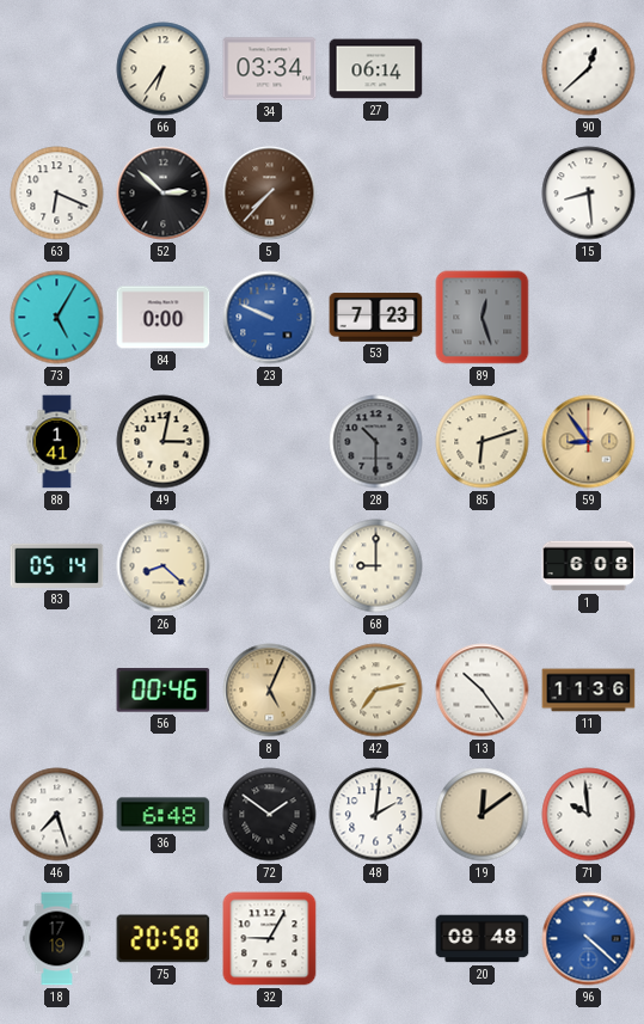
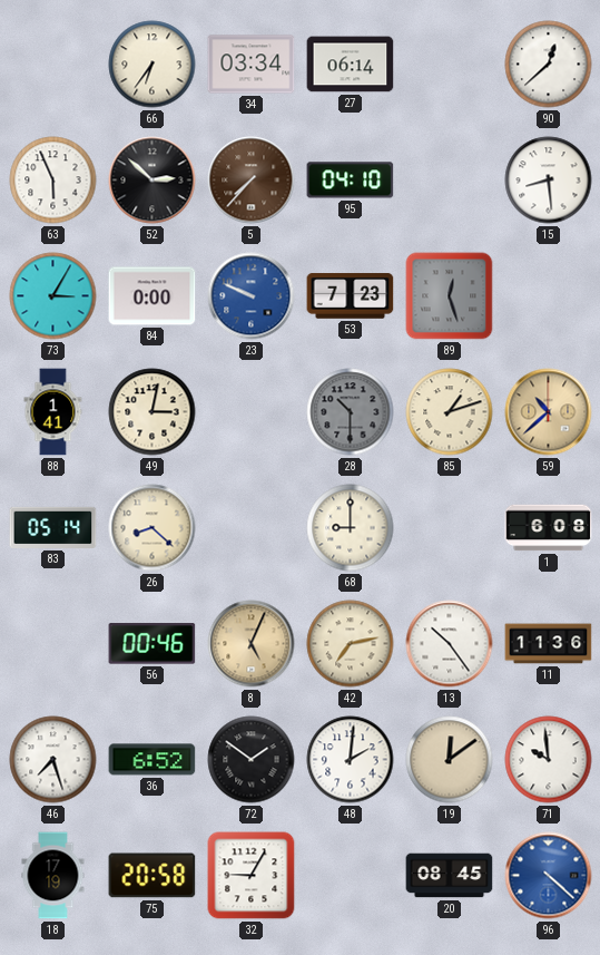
63: 6:19 -> 5:56
95: none -> 04:10
73: 5:05 -> 3:05
85: 6:12 -> 1:12
59: 8:54 -> 10:38
36: 6:48 -> 6:52
20: 08:48 -> 08:45
